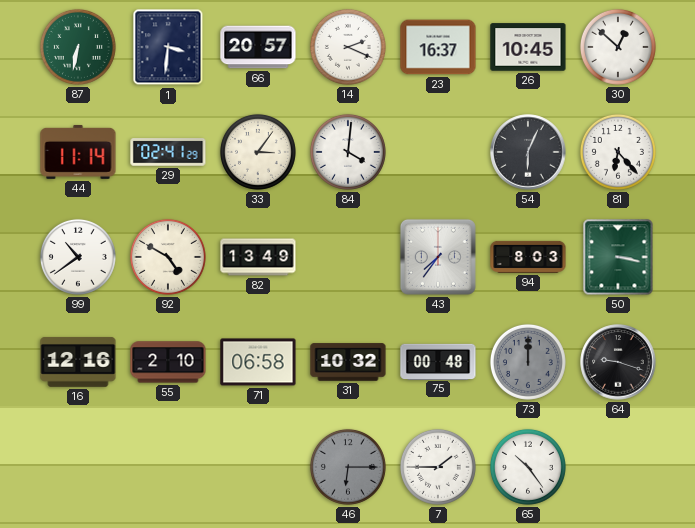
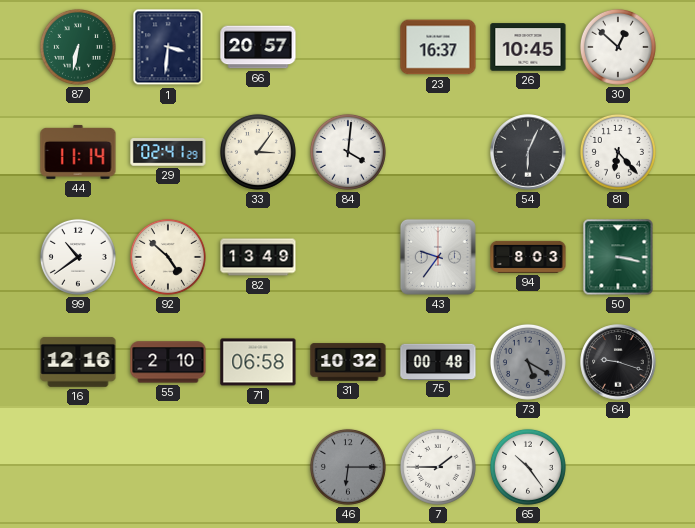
14: 2:19 -> none
92: 4:50 -> 4:52
43: 7:36 -> 9:36
73: 12:00 -> 5:20
